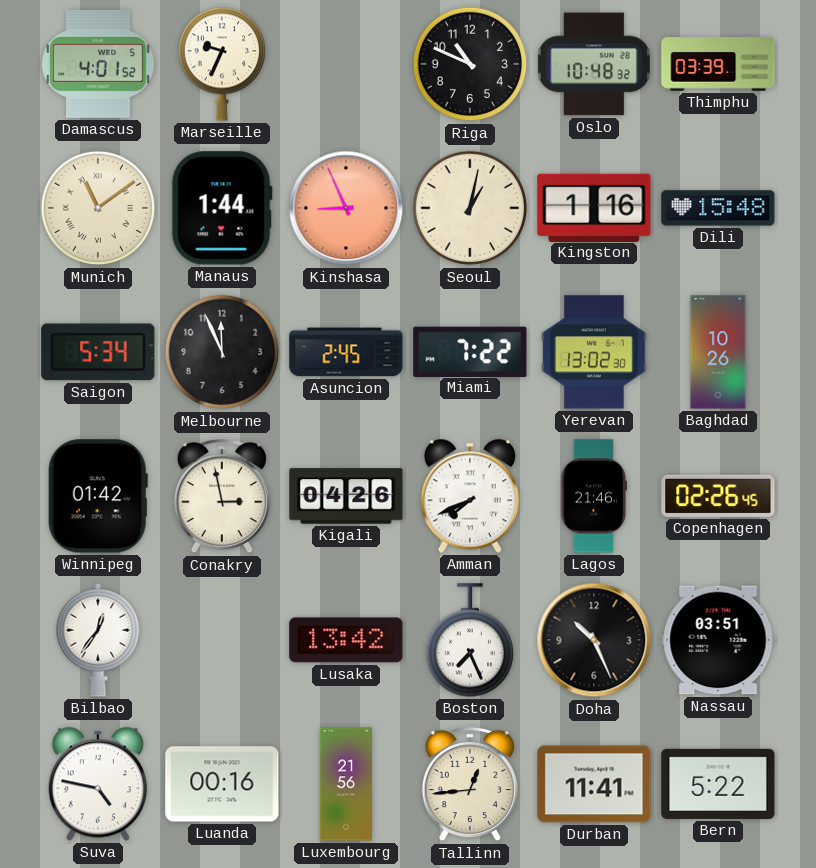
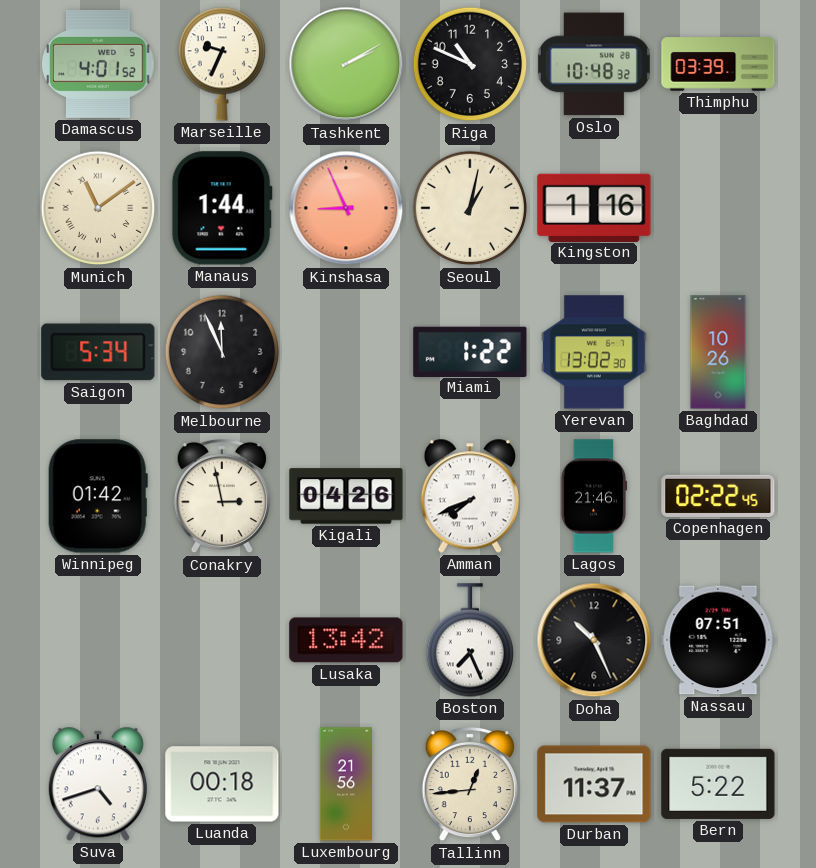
Tashkent: none -> 2:10
Dili: 15:48 -> none
Asuncion: 2:45 -> none
Miami: 7:22 -> 1:22
Copenhagen: 02:26 -> 02:22
Bilbao: 12:36 -> none
Nassau: 03:51 -> 07:51
Suva: 4:47 -> 4:42
Luanda: 00:16 -> 00:18
Durban: 11:41 -> 11:37
